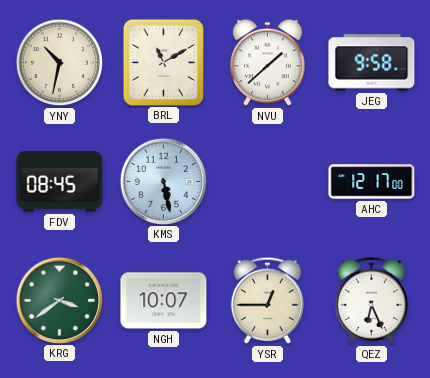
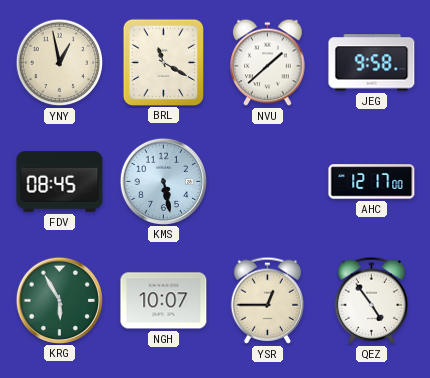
YNY: 10:32 -> 12:58
BRL: 11:10 -> 11:20
KRG: 3:39 -> 5:55
QEZ: 6:26 -> 4:54
